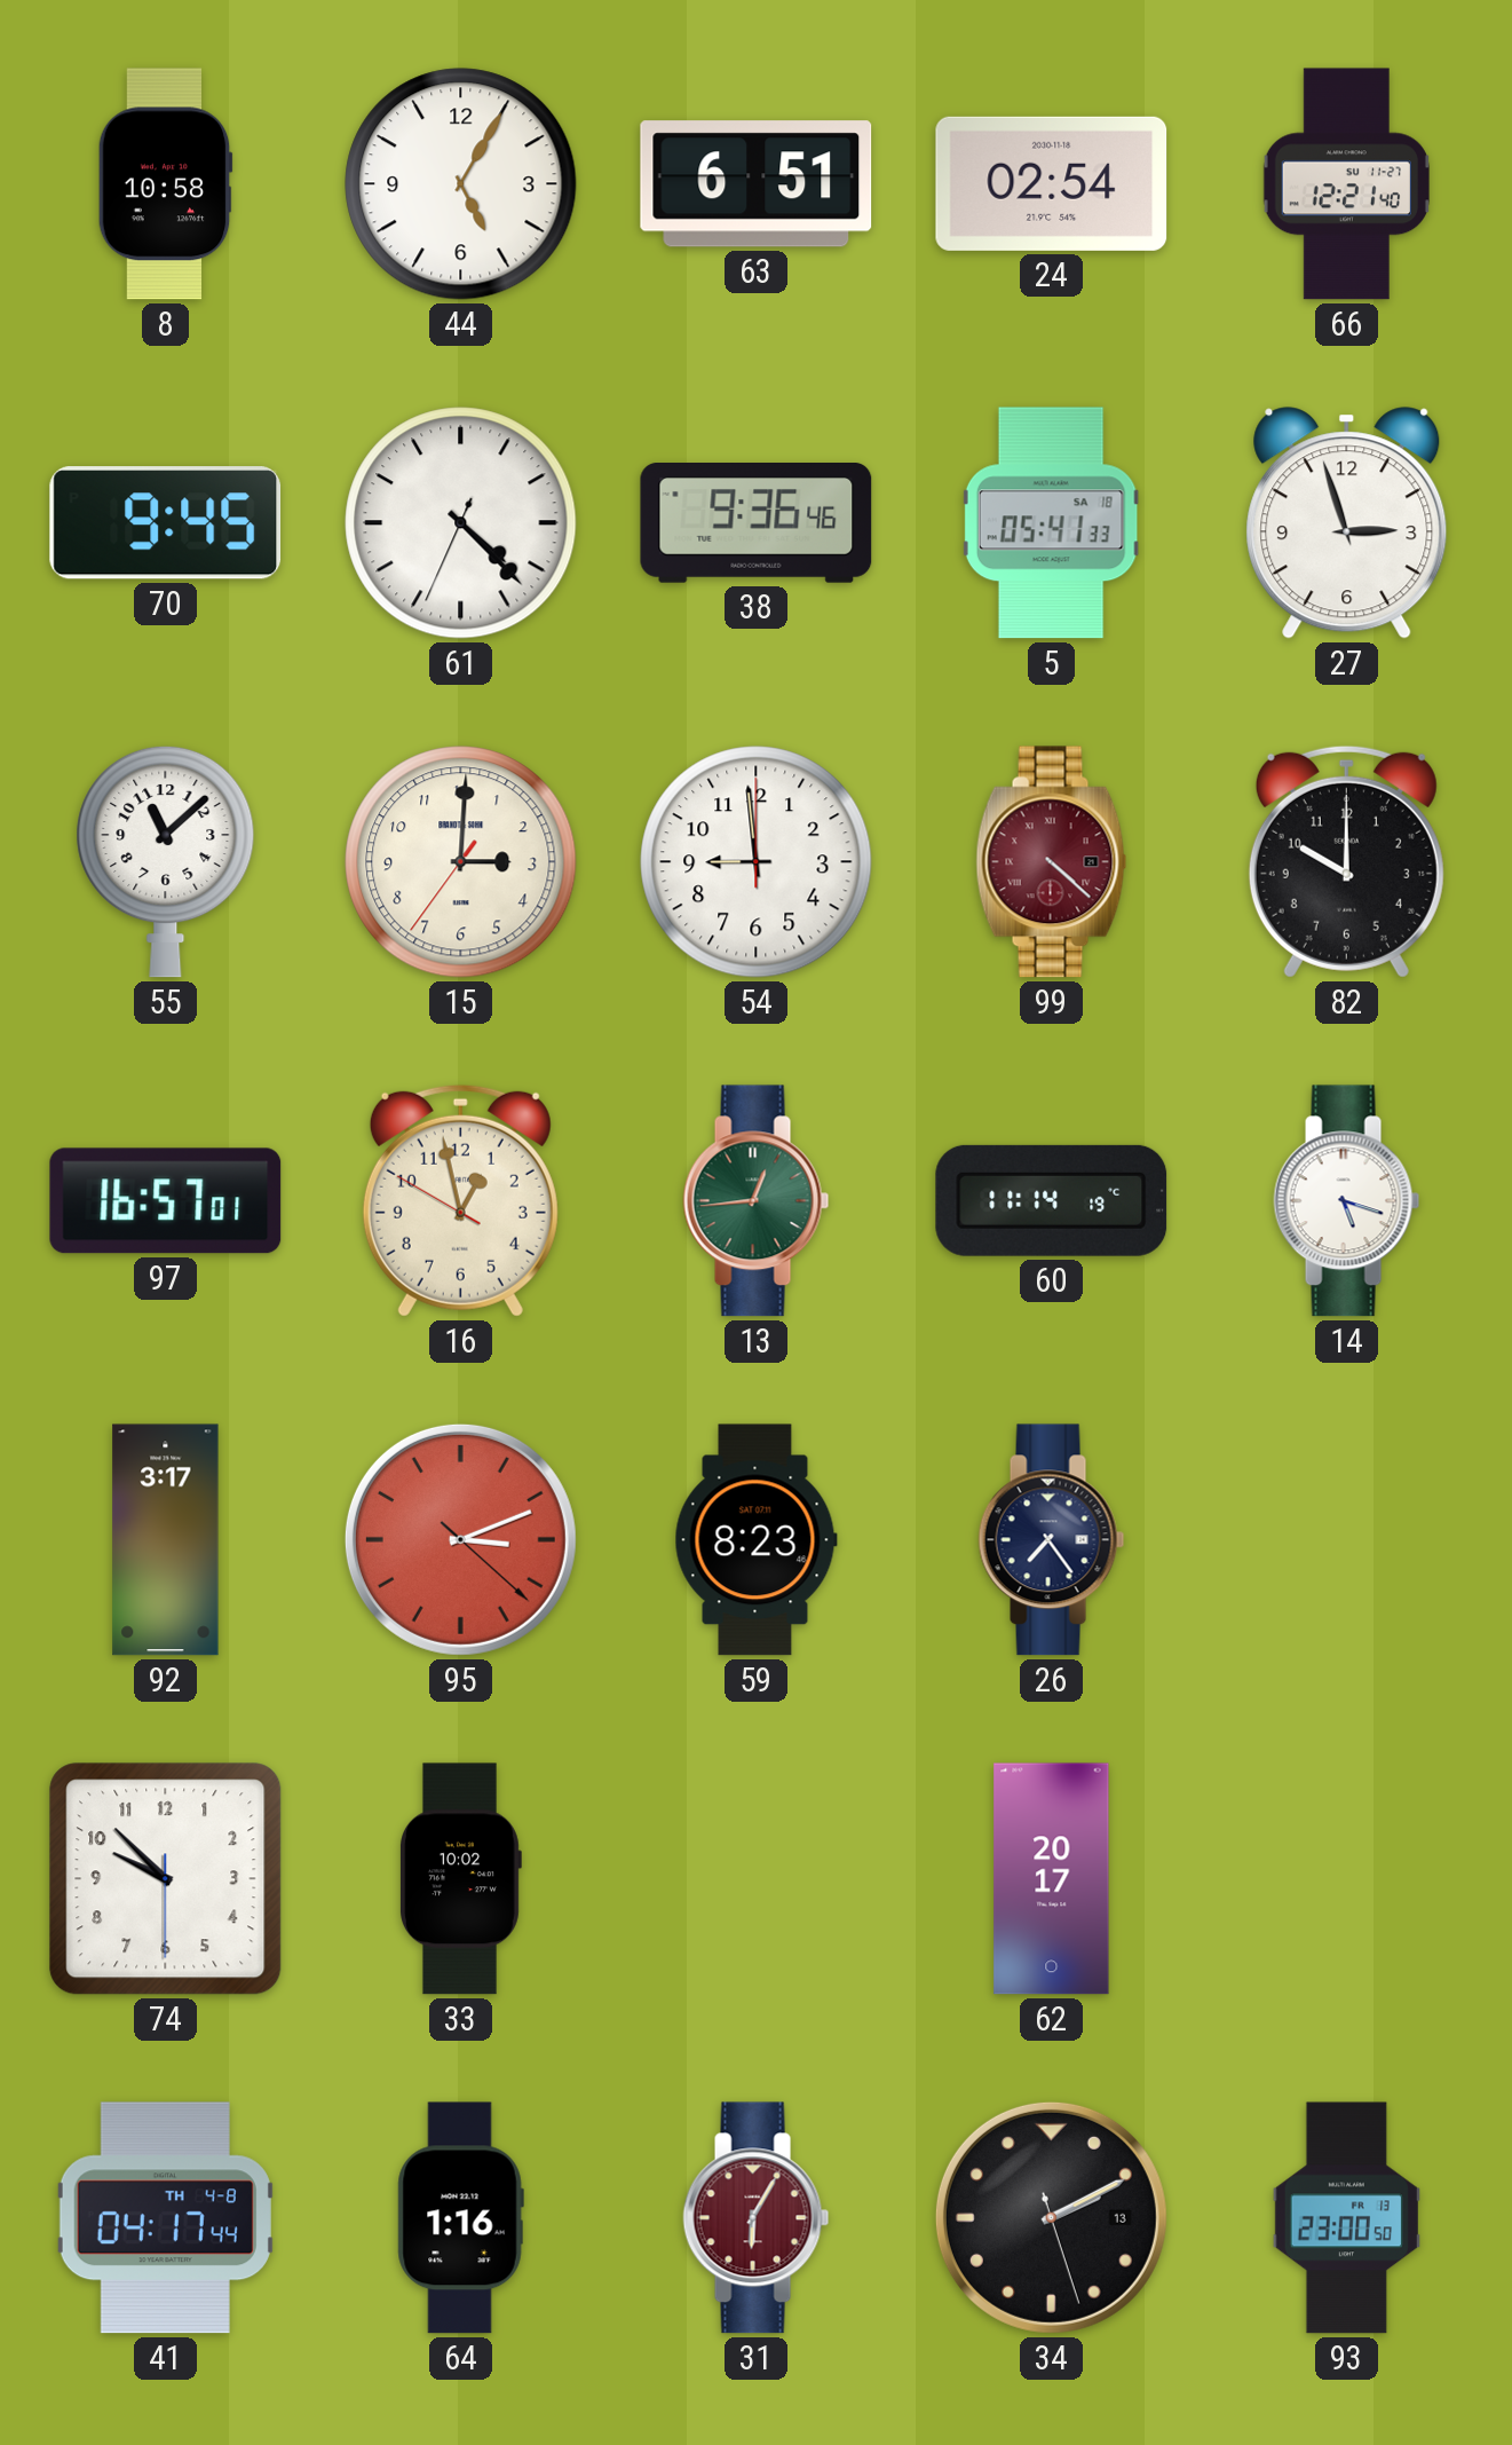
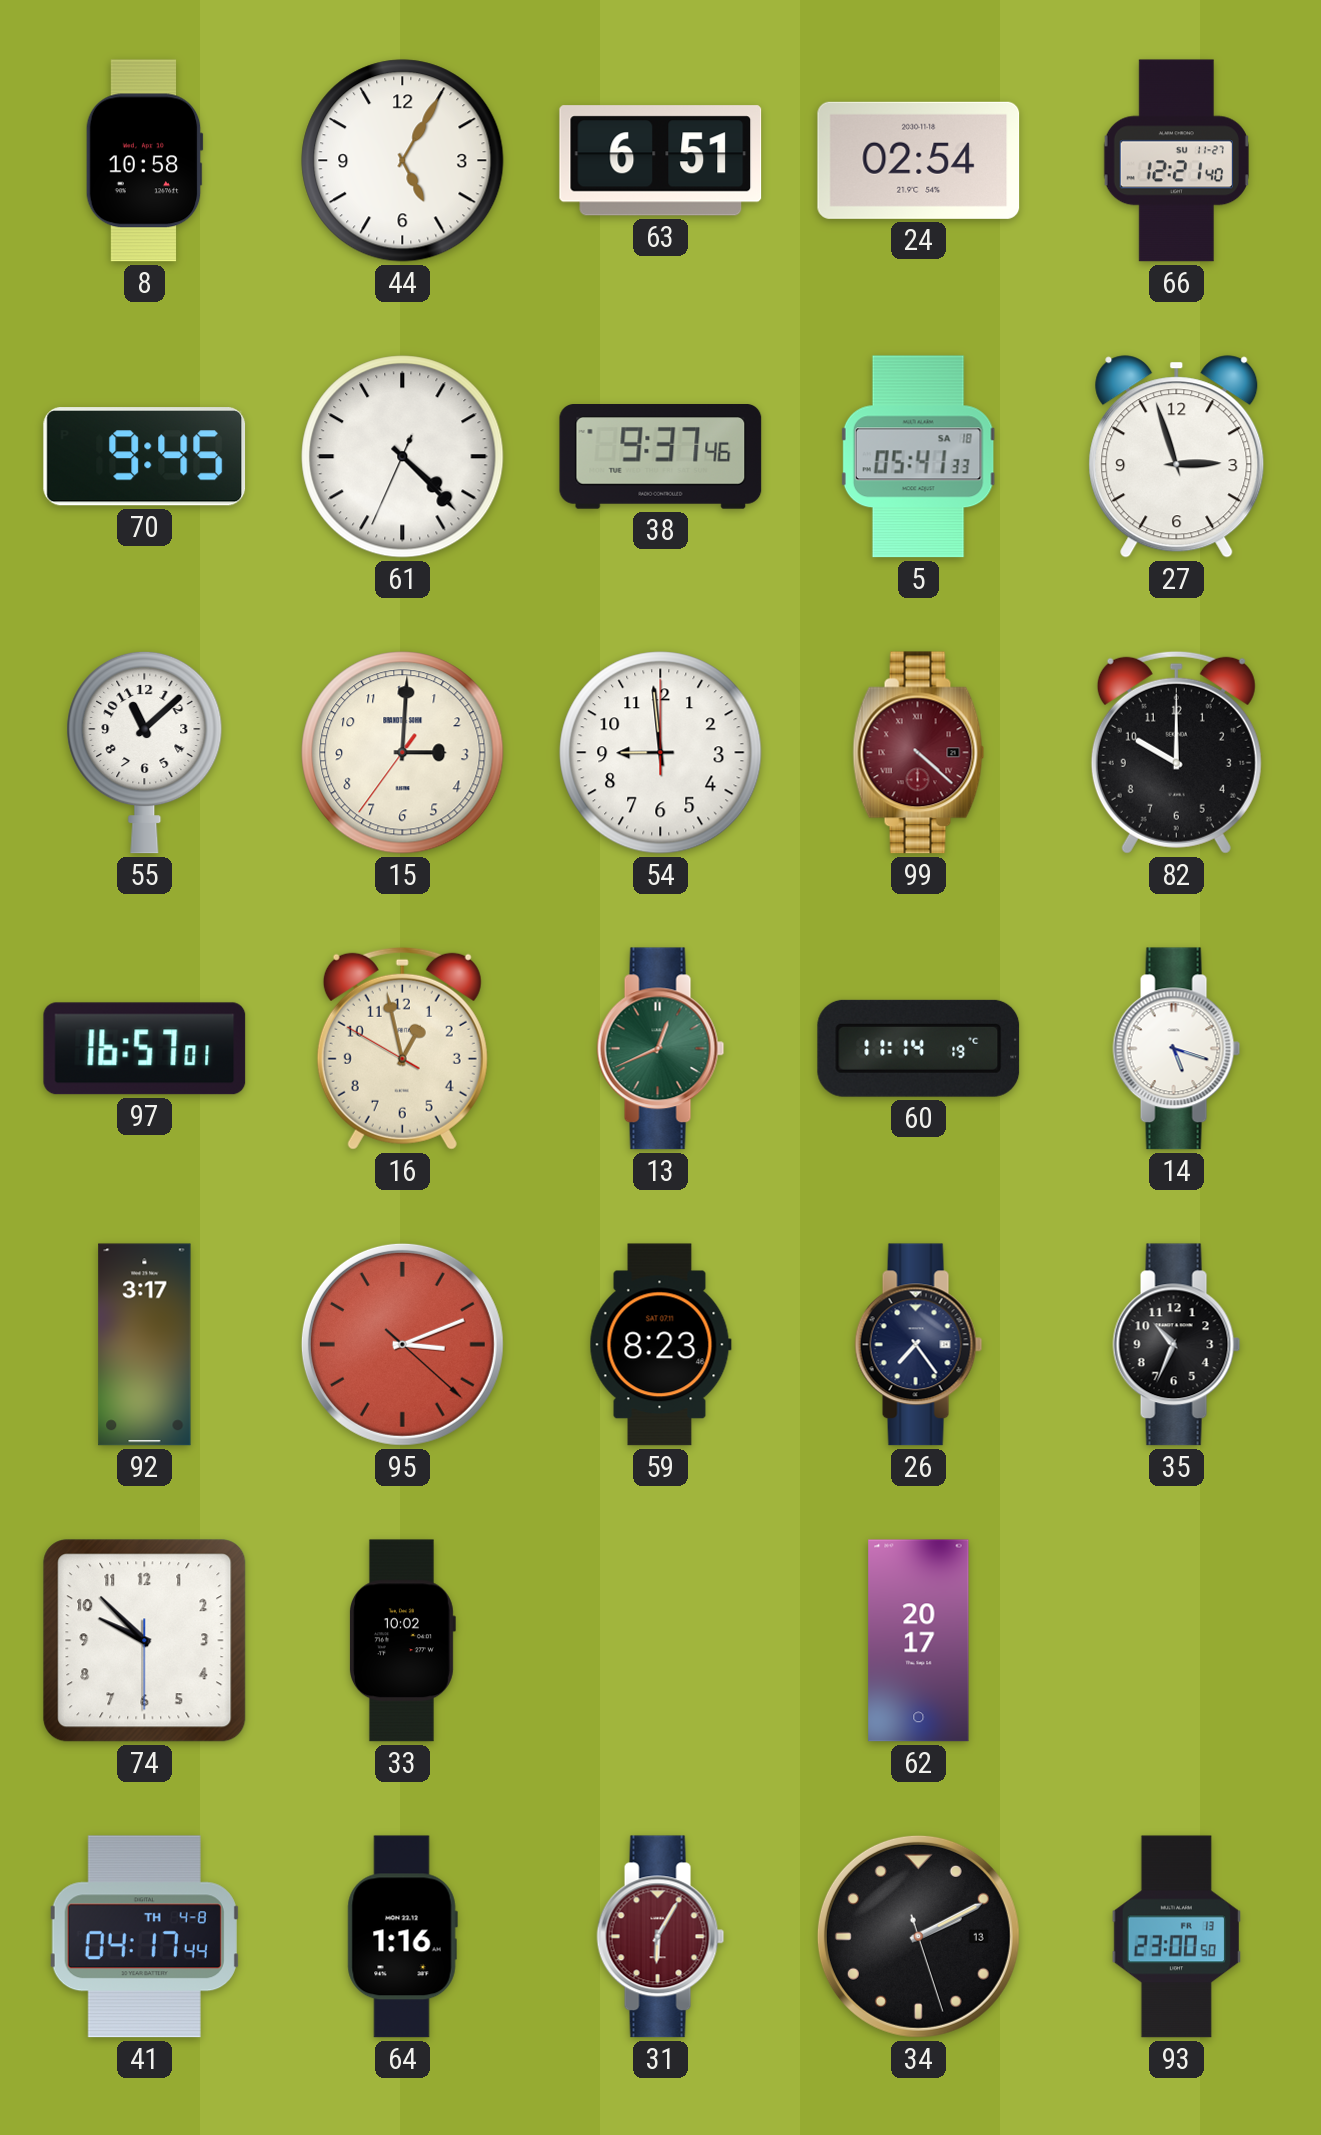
38: 9:36 -> 9:37
13: 12:44 -> 12:41
35: none -> 10:34
